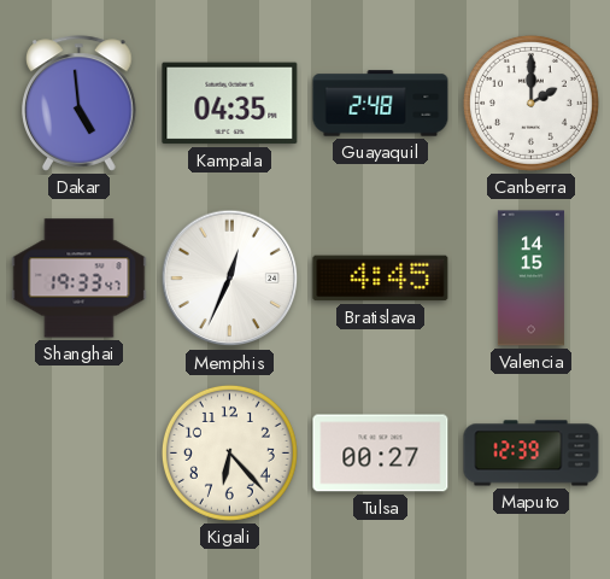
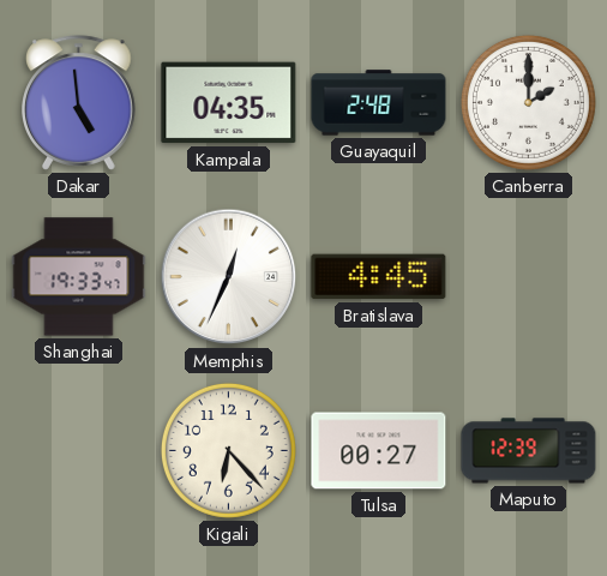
Valencia: 14:15 -> none
